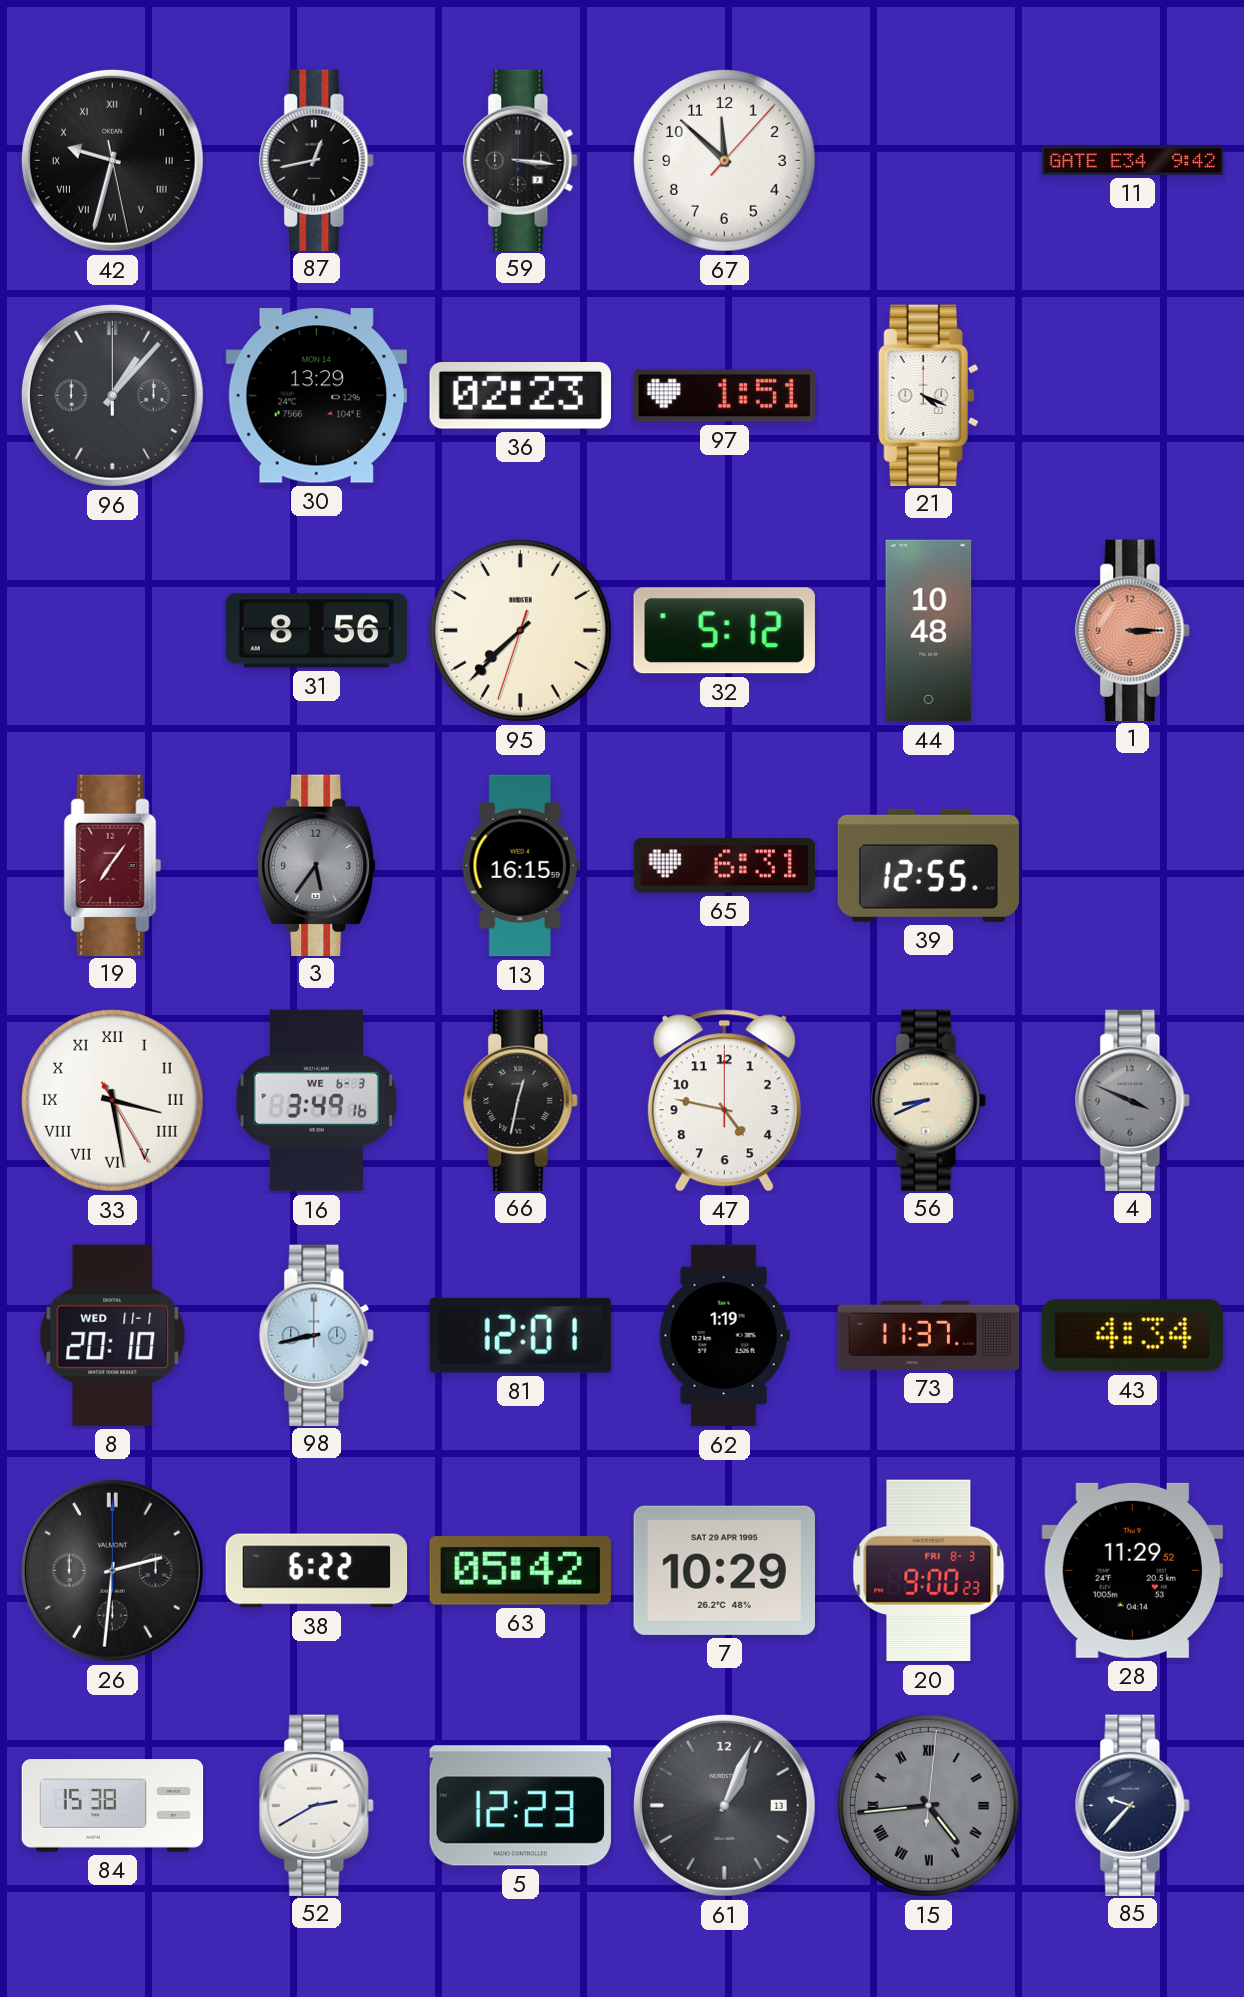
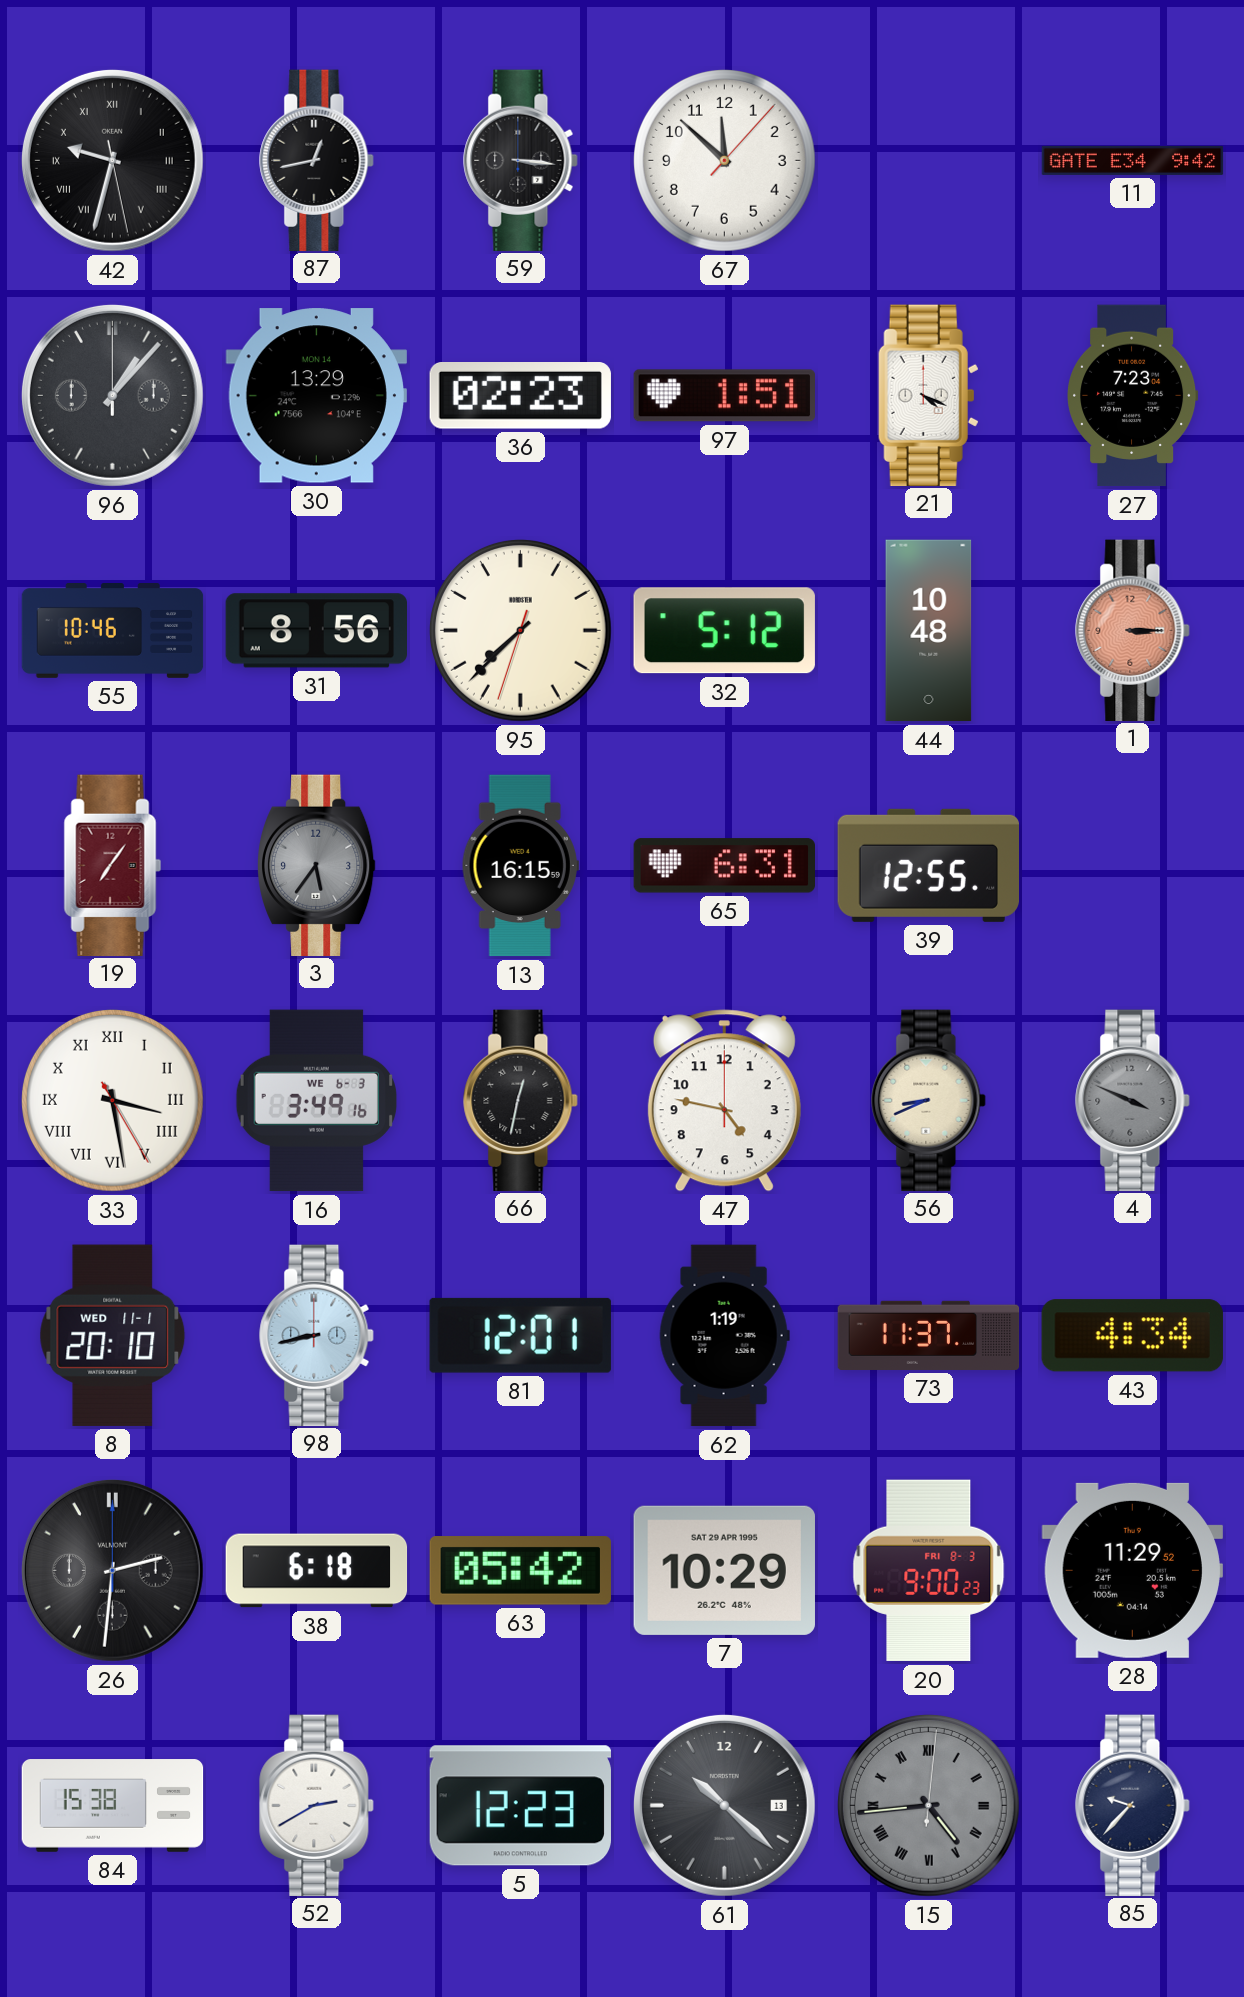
27: none -> 7:23
55: none -> 10:46
38: 6:22 -> 6:18
61: 1:04 -> 10:22
